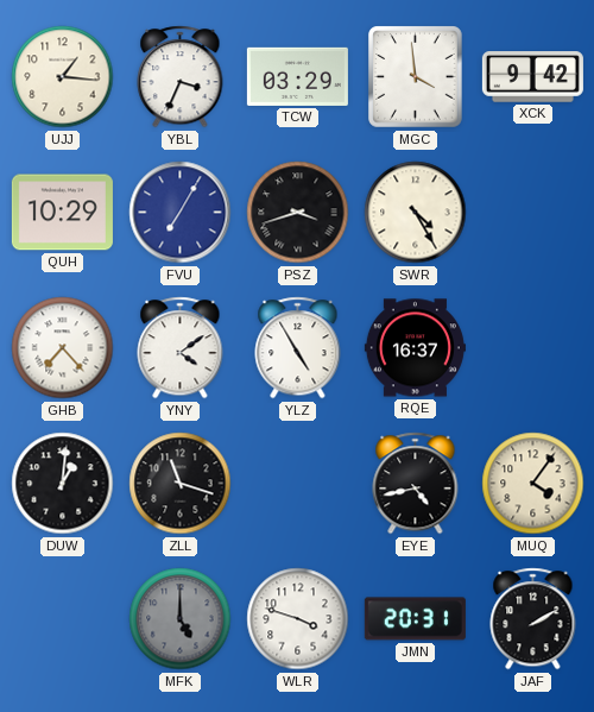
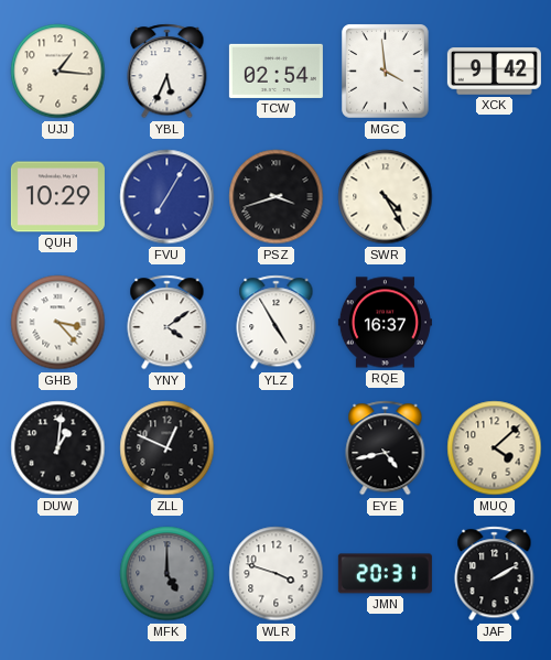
YBL: 3:34 -> 5:34
TCW: 03:29 -> 02:54
GHB: 7:23 -> 3:23
ZLL: 11:18 -> 12:49
MUQ: 4:06 -> 4:08
